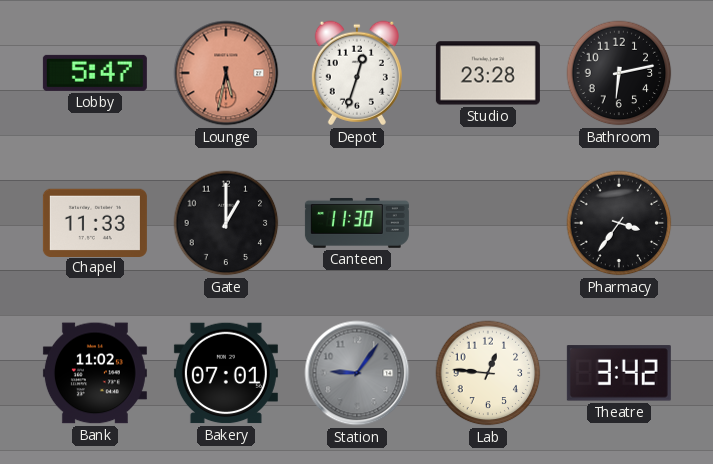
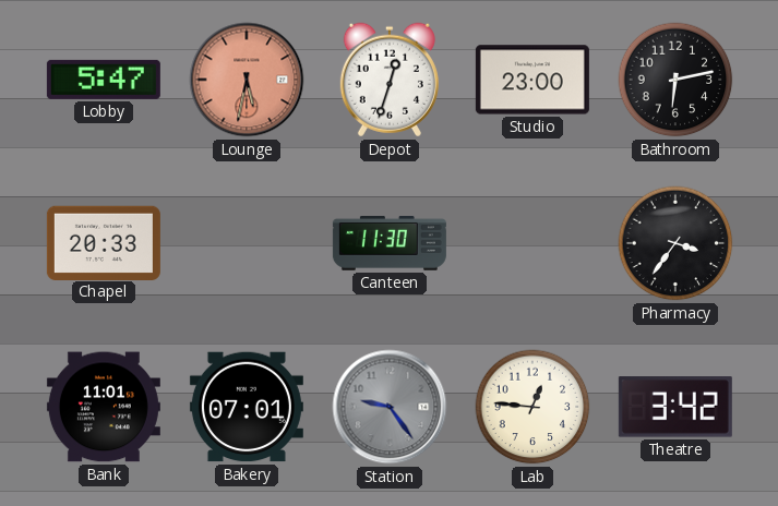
Studio: 23:28 -> 23:00
Chapel: 11:33 -> 20:33
Gate: 1:00 -> none
Bank: 11:02 -> 11:01
Station: 9:06 -> 9:24
